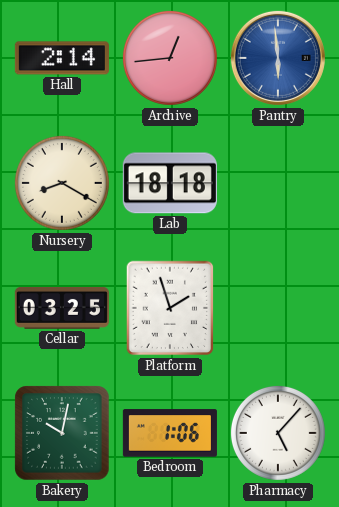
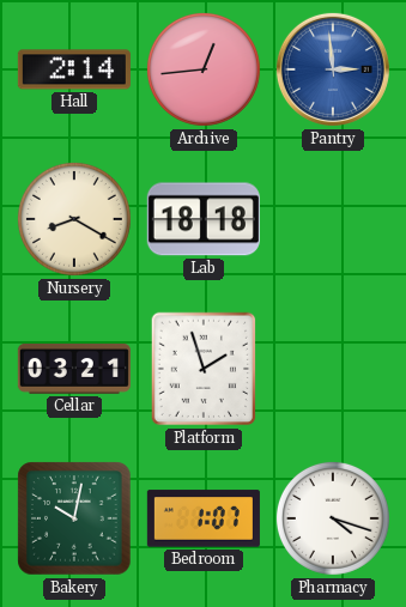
Pantry: 5:59 -> 2:59
Cellar: 03:25 -> 03:21
Bedroom: 1:06 -> 1:07
Pharmacy: 5:07 -> 4:18
